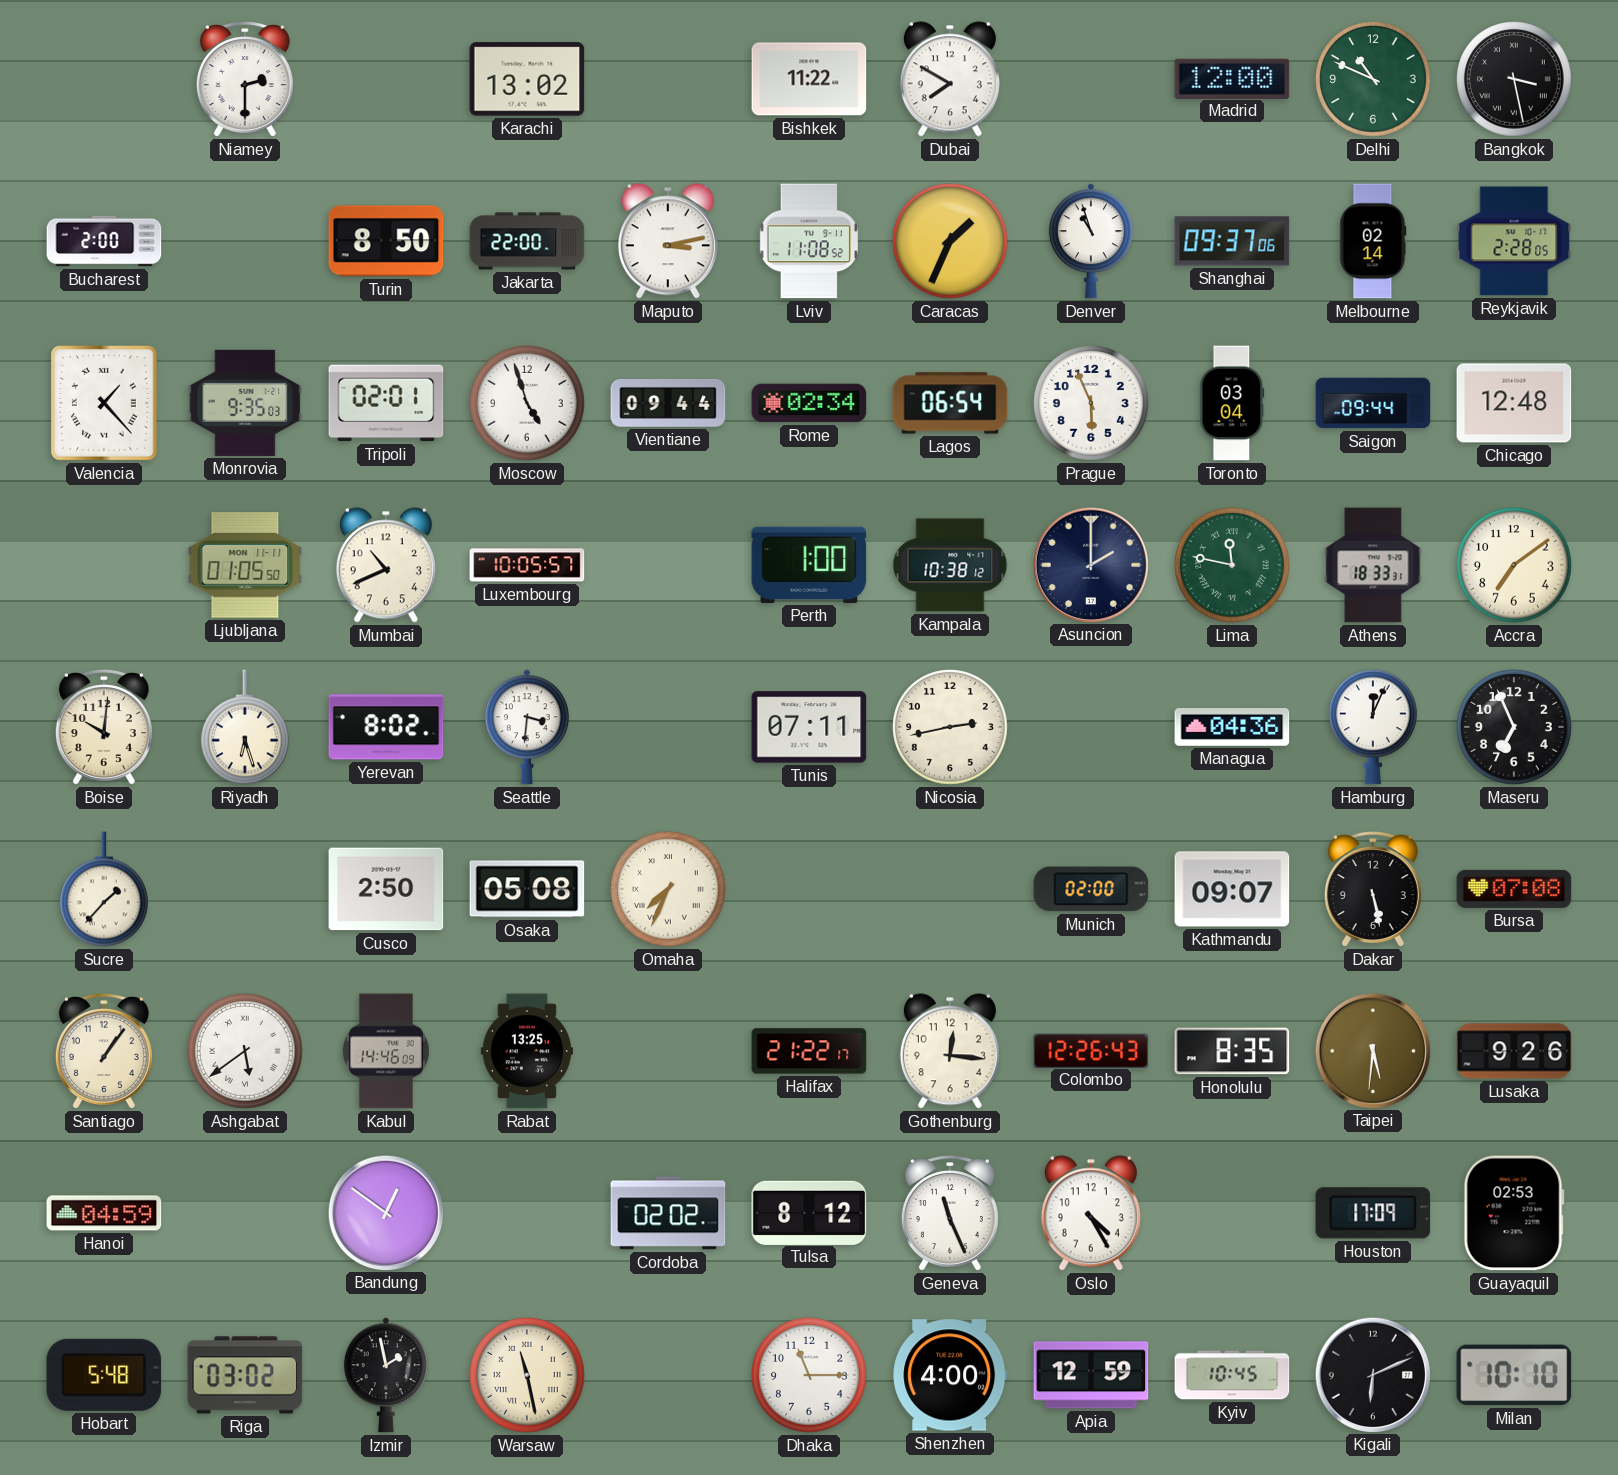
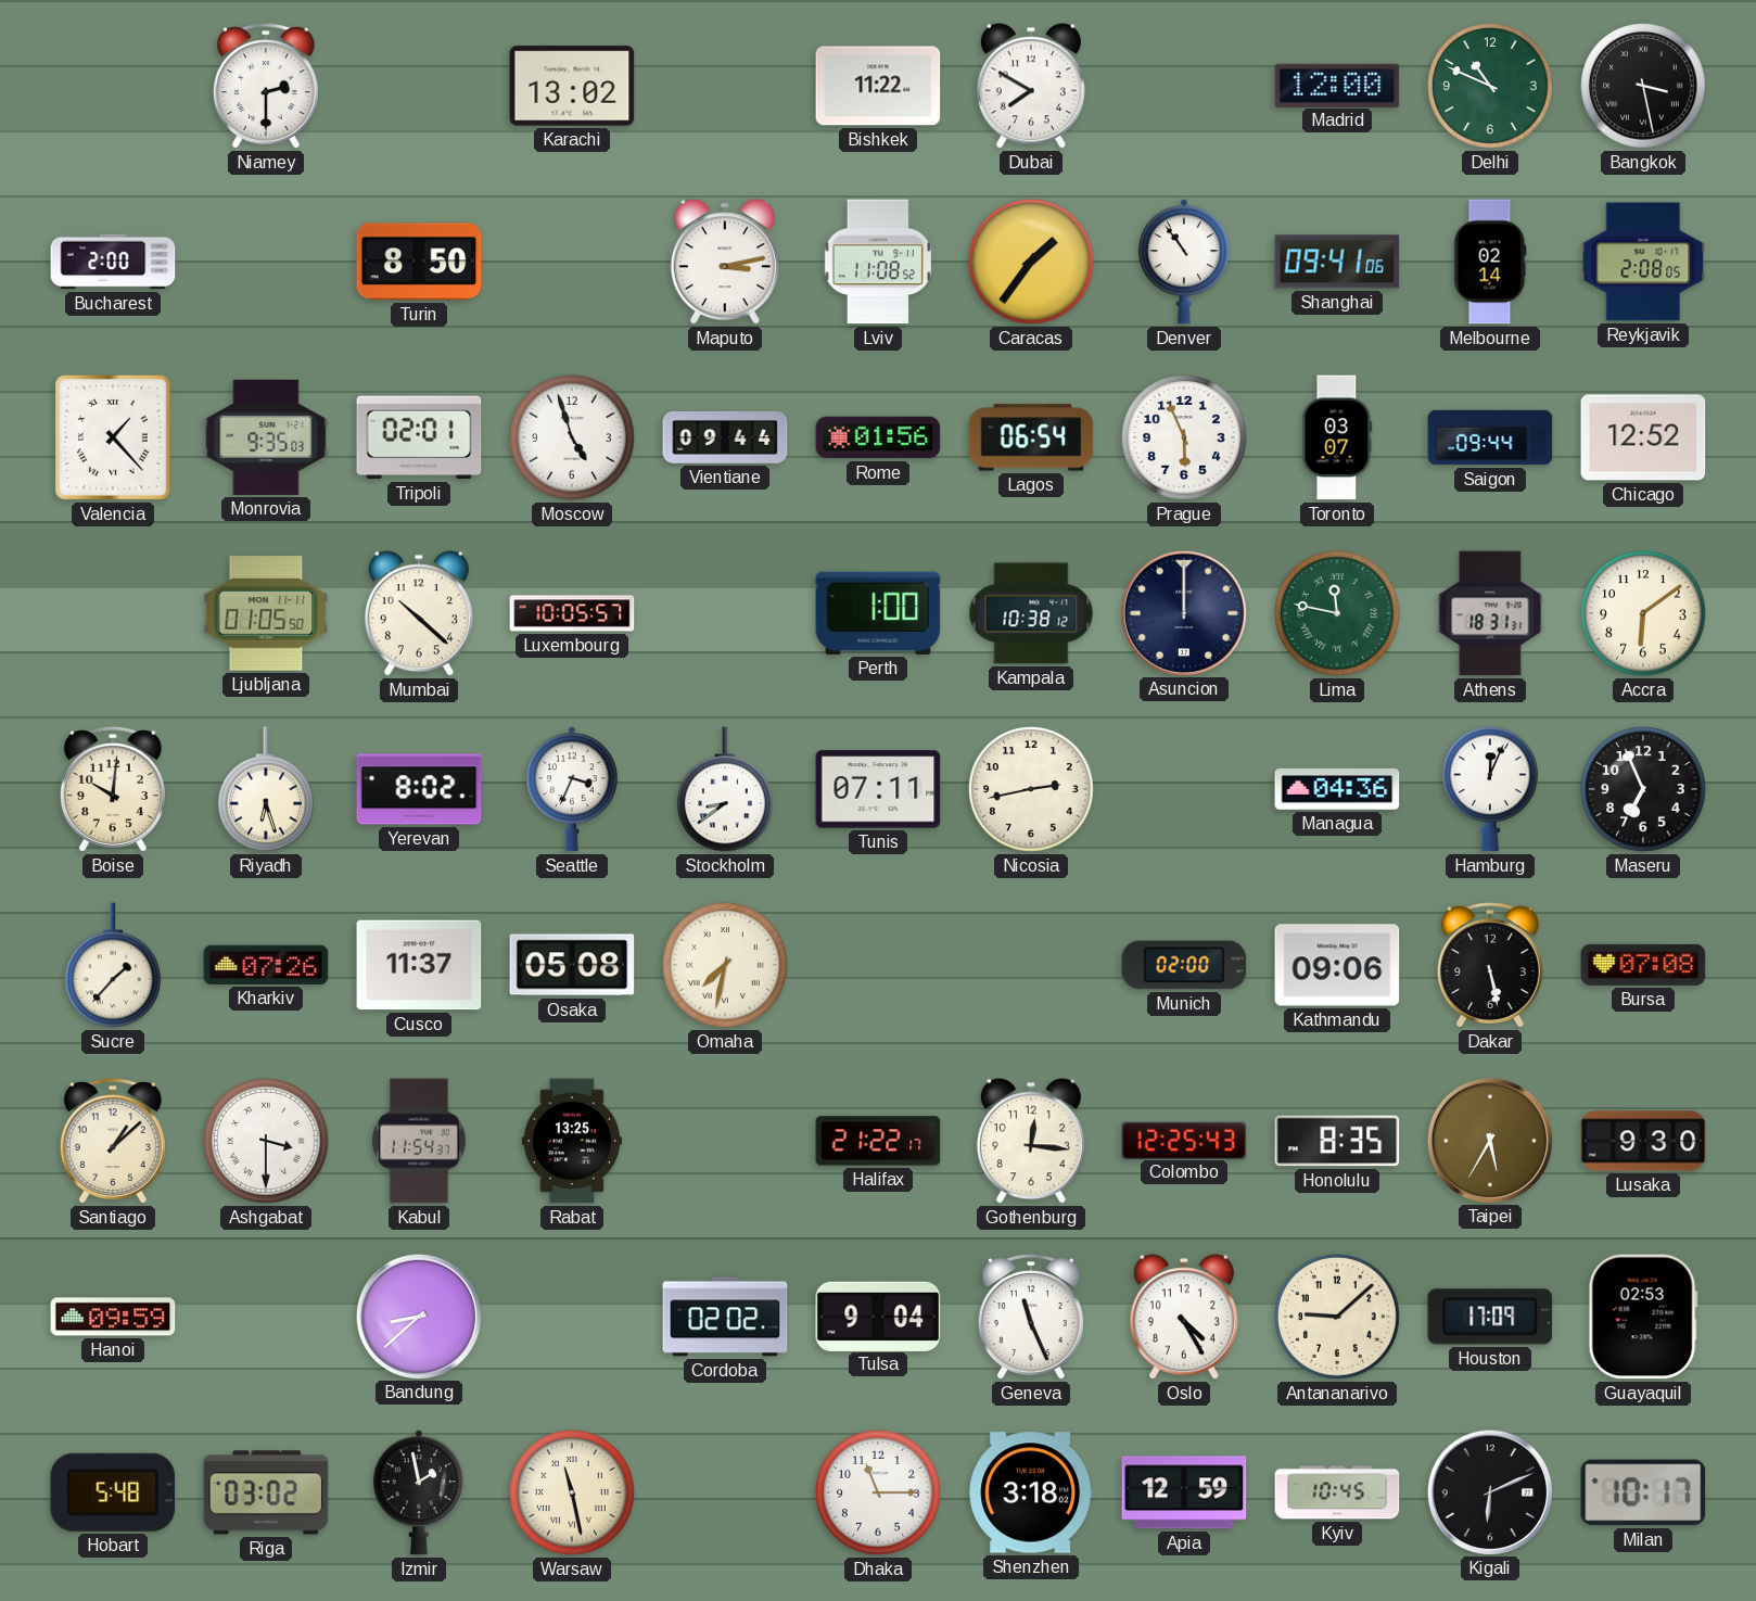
Jakarta: 22:00 -> none
Caracas: 1:34 -> 1:36
Denver: 10:57 -> 10:54
Shanghai: 09:37 -> 09:41
Reykjavik: 2:28 -> 2:08
Rome: 02:34 -> 01:56
Toronto: 03:04 -> 03:07
Chicago: 12:48 -> 12:52
Mumbai: 10:41 -> 10:22
Asuncion: 2:00 -> 12:00
Athens: 18:33 -> 18:31
Accra: 7:09 -> 6:09
Seattle: 3:31 -> 3:34
Stockholm: none -> 8:39
Kharkiv: none -> 07:26
Cusco: 2:50 -> 11:37
Omaha: 7:34 -> 7:32
Kathmandu: 09:07 -> 09:06
Santiago: 1:06 -> 1:08
Ashgabat: 5:39 -> 3:30
Kabul: 14:46 -> 11:54
Colombo: 12:26 -> 12:25
Taipei: 5:31 -> 5:35
Lusaka: 9:26 -> 9:30
Hanoi: 04:59 -> 09:59
Bandung: 12:51 -> 8:38
Tulsa: 8:12 -> 9:04
Antananarivo: none -> 9:08
Shenzhen: 4:00 -> 3:18
Milan: 10:10 -> 10:17
